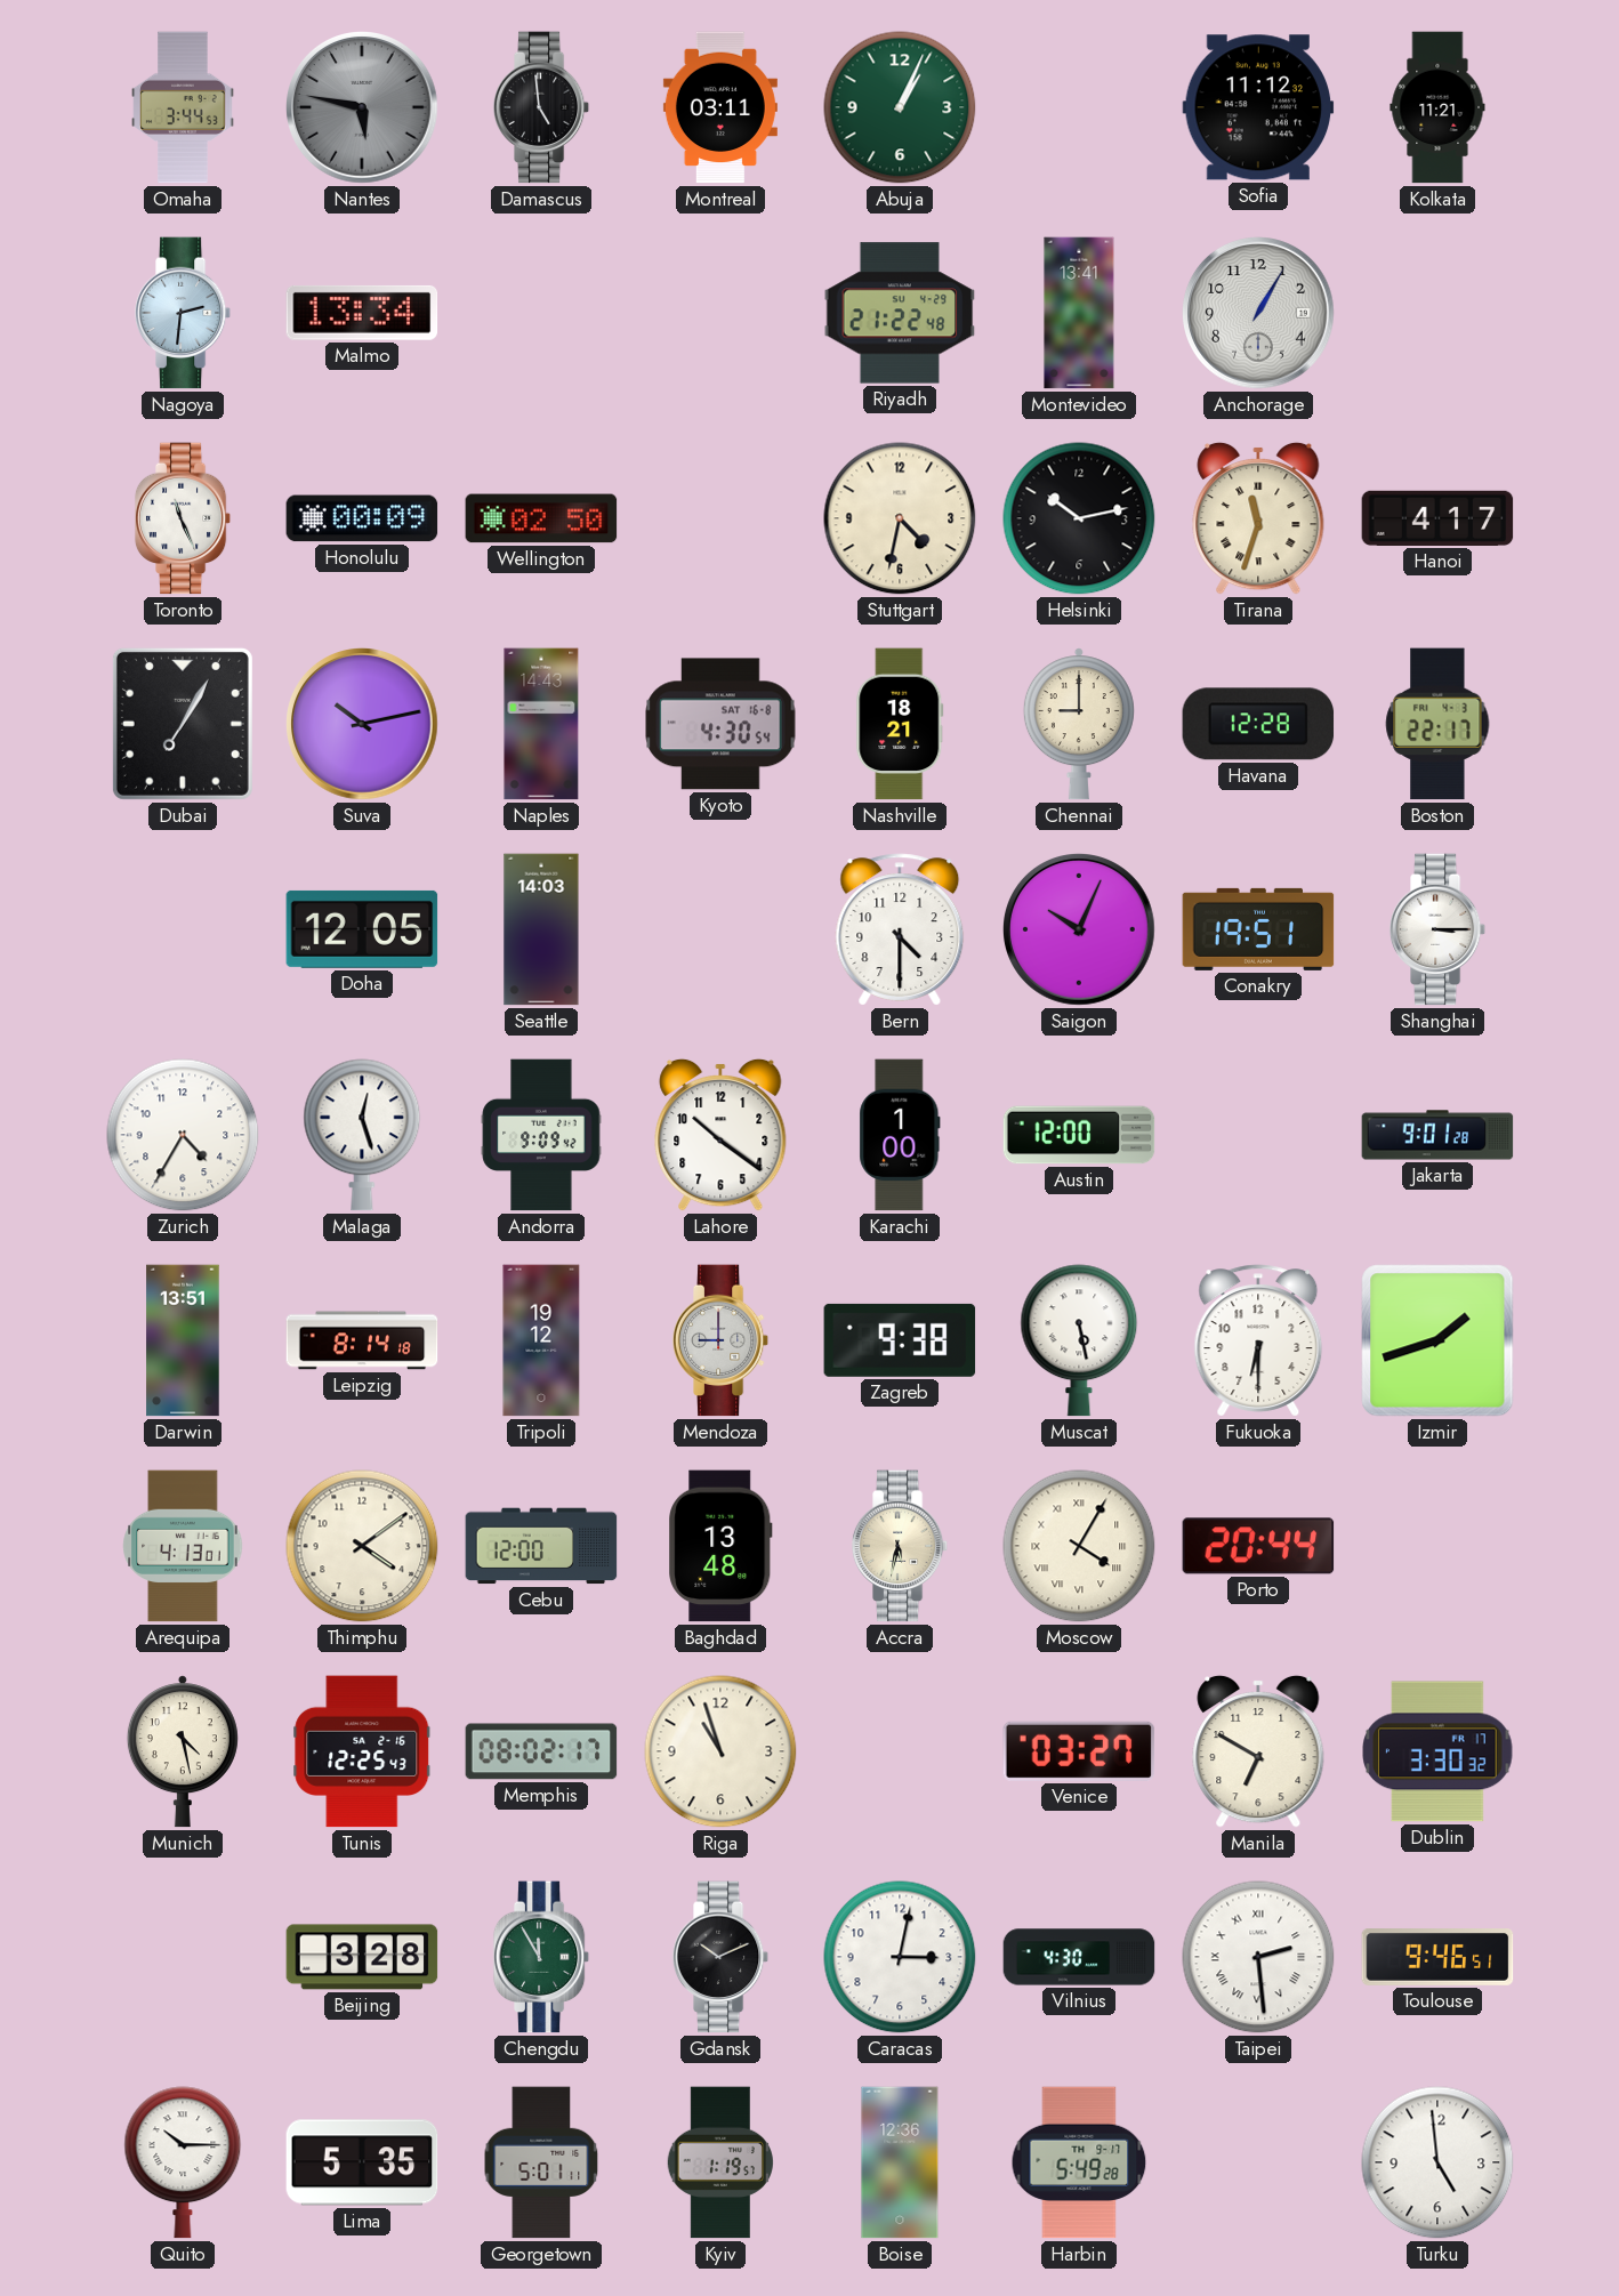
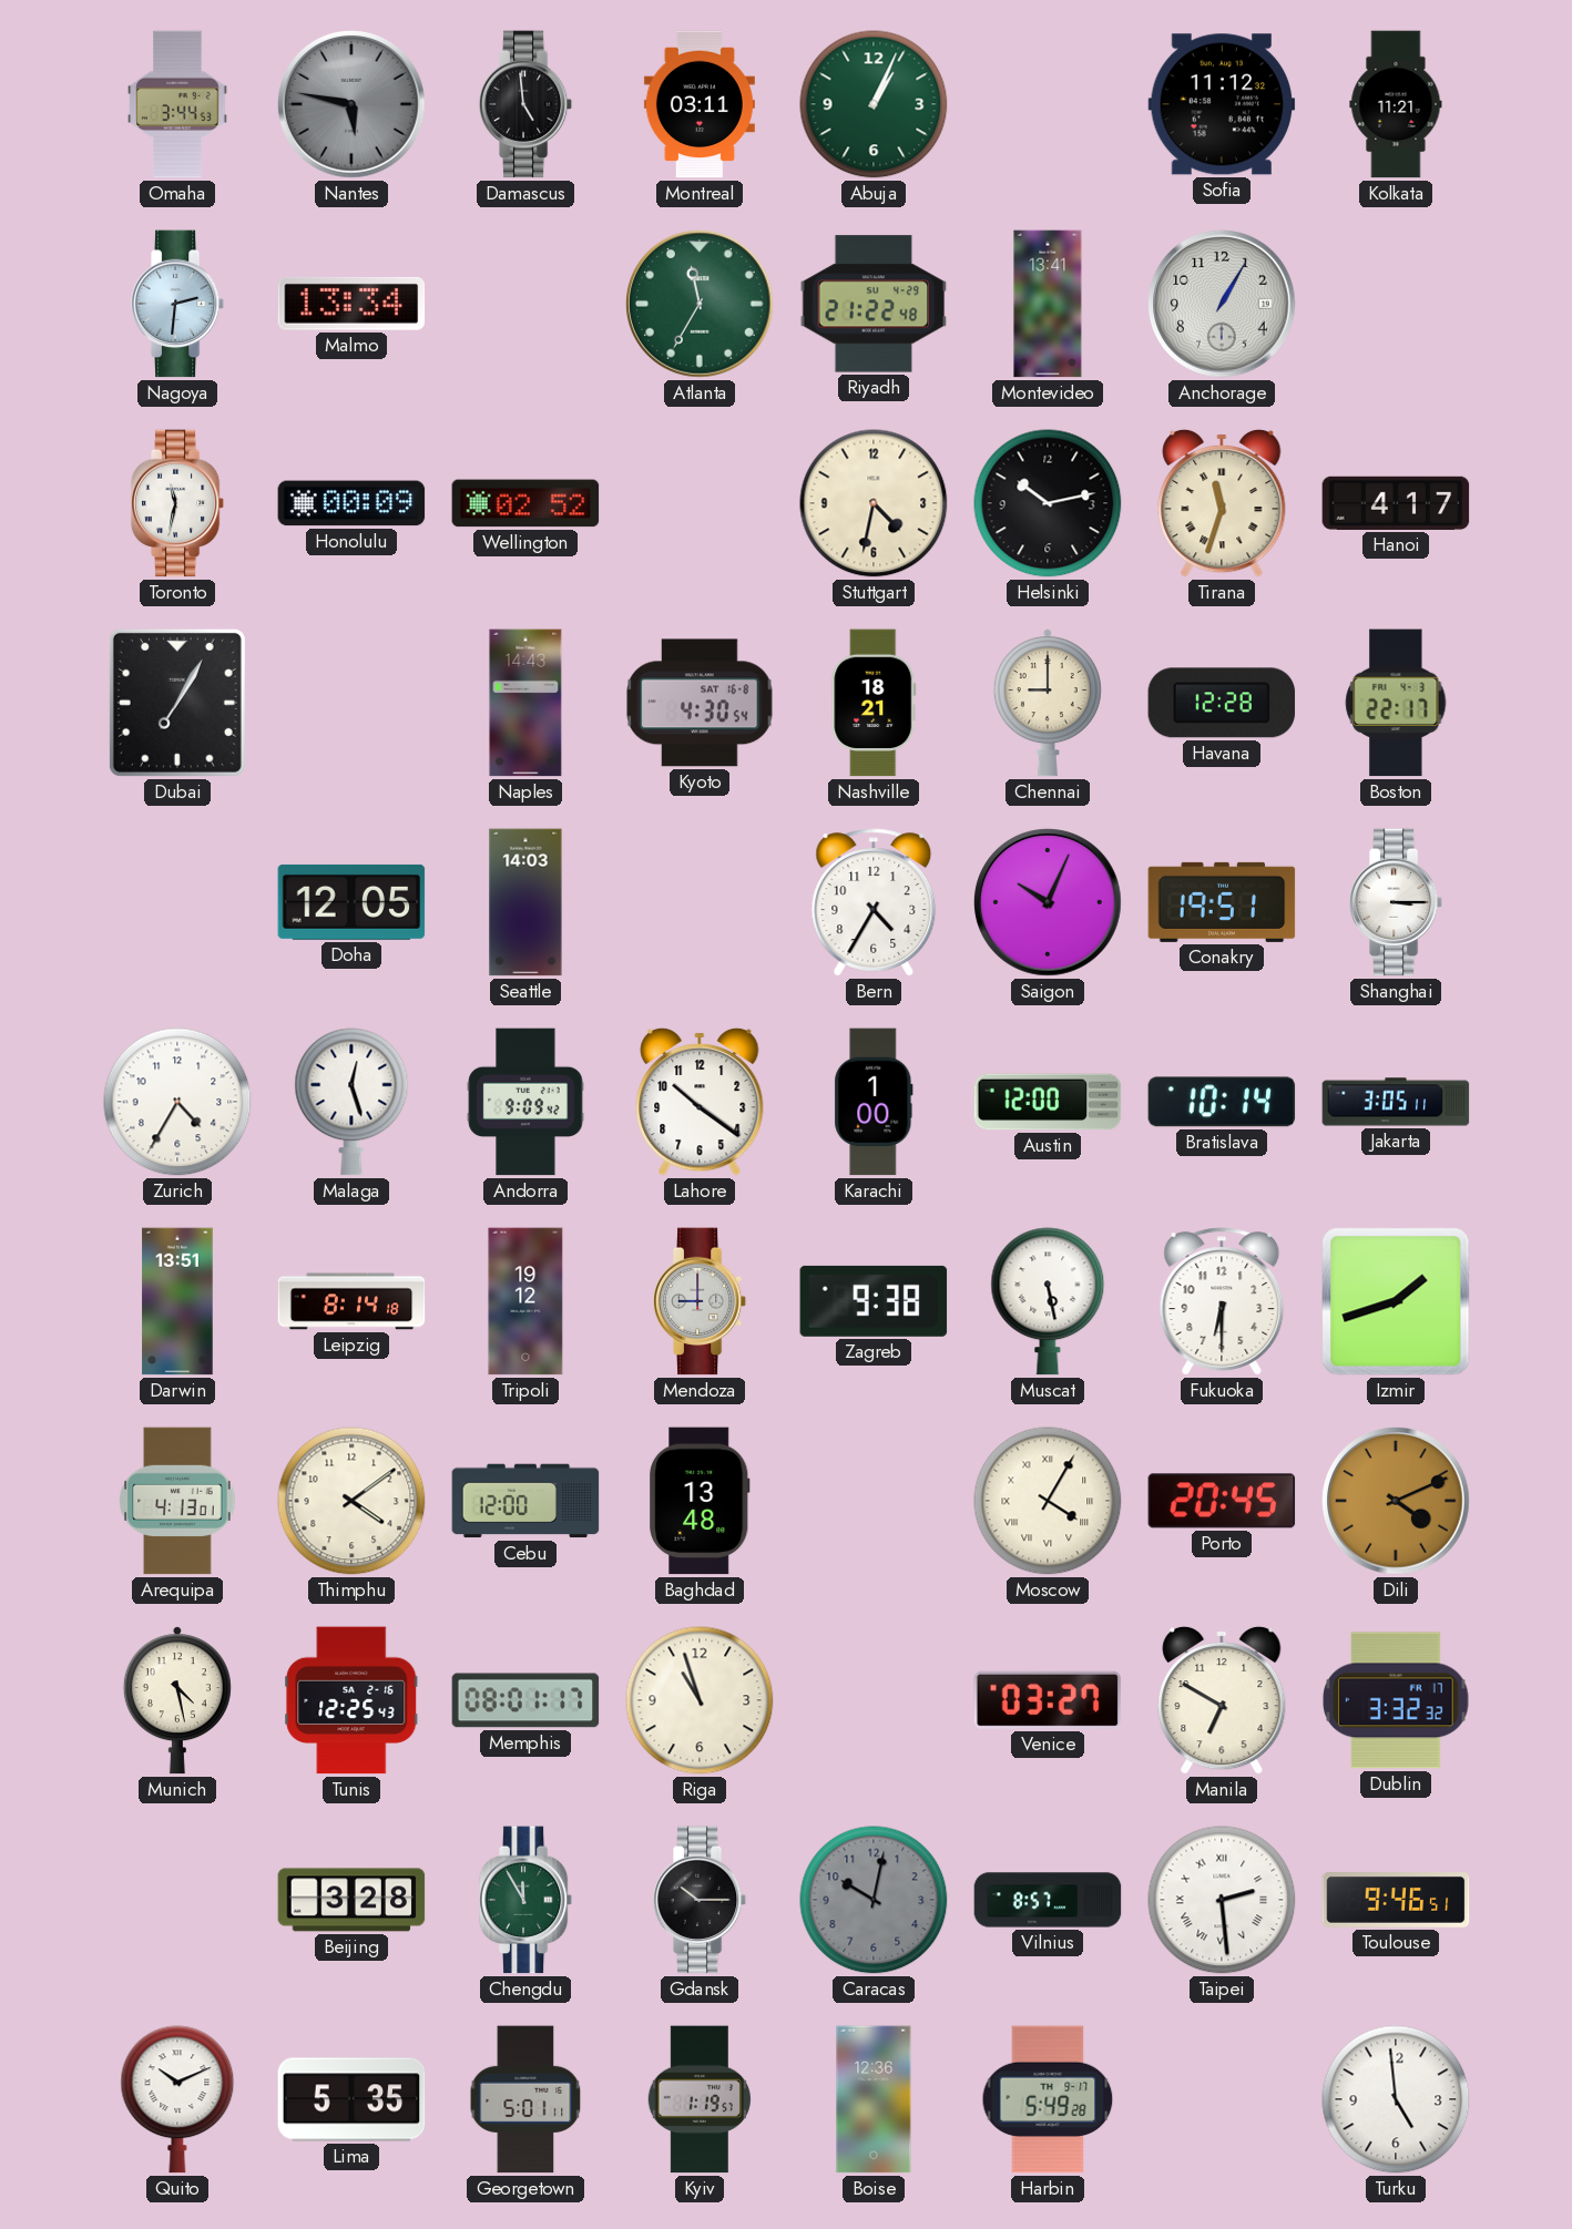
Atlanta: none -> 11:35
Toronto: 11:26 -> 11:32
Wellington: 02:50 -> 02:52
Suva: 10:13 -> none
Bern: 4:30 -> 4:35
Bratislava: none -> 10:14
Jakarta: 9:01 -> 3:05
Accra: 5:32 -> none
Porto: 20:44 -> 20:45
Dili: none -> 4:11
Memphis: 08:02 -> 08:01
Dublin: 3:30 -> 3:32
Gdansk: 10:11 -> 10:15
Caracas: 3:02 -> 10:02
Caracas dial: white -> grey
Vilnius: 4:30 -> 8:57
Quito: 10:15 -> 10:11
